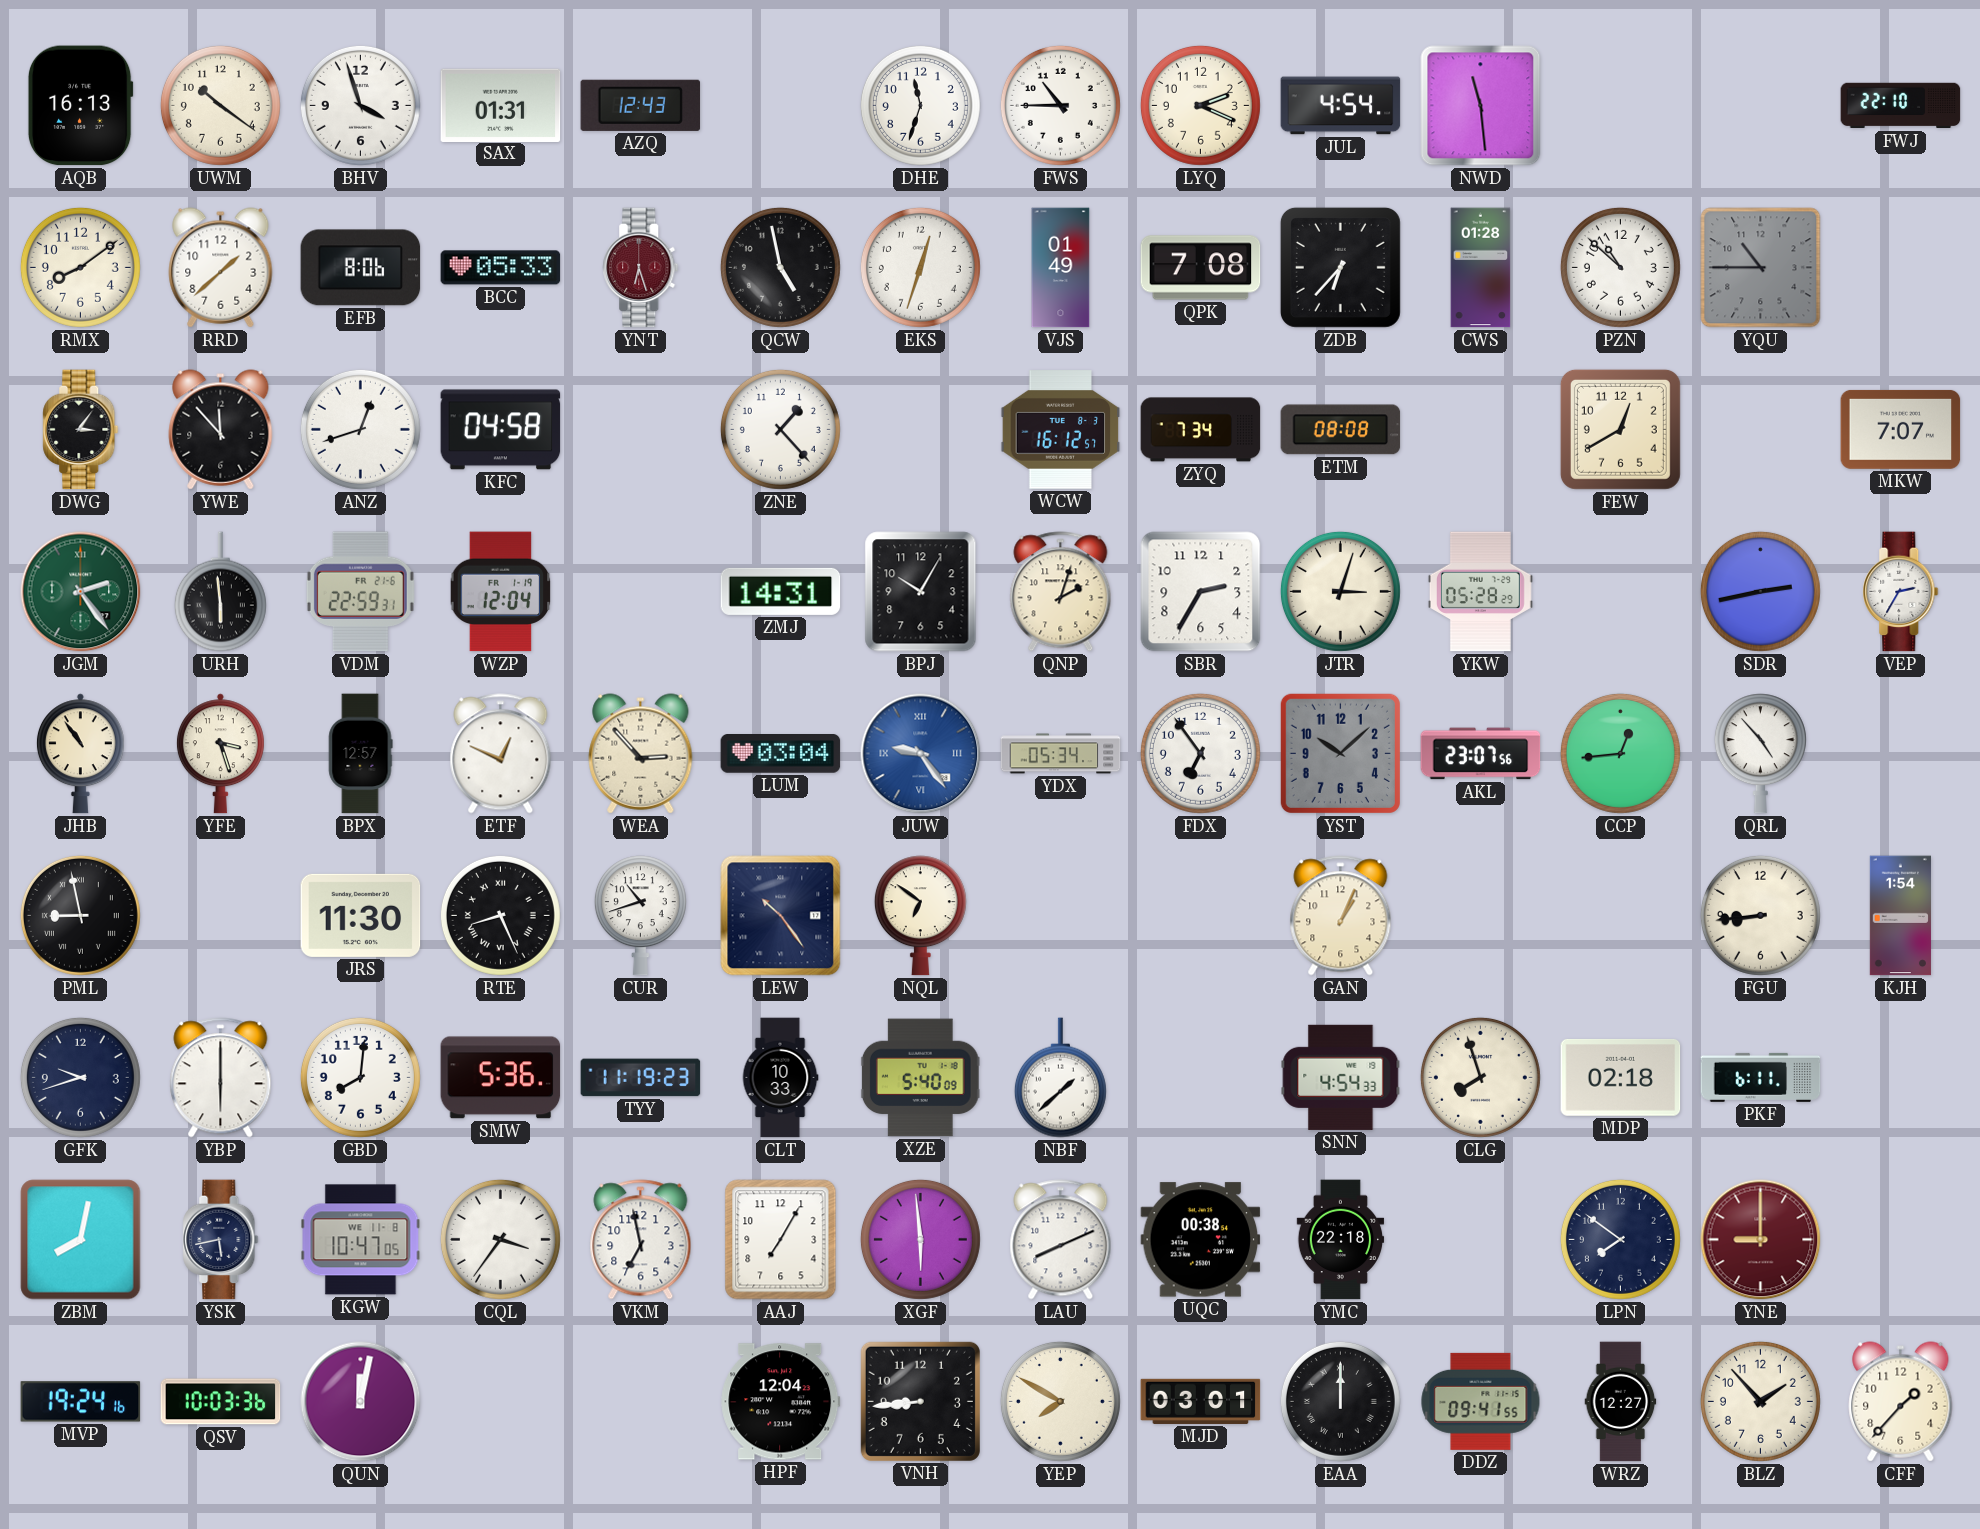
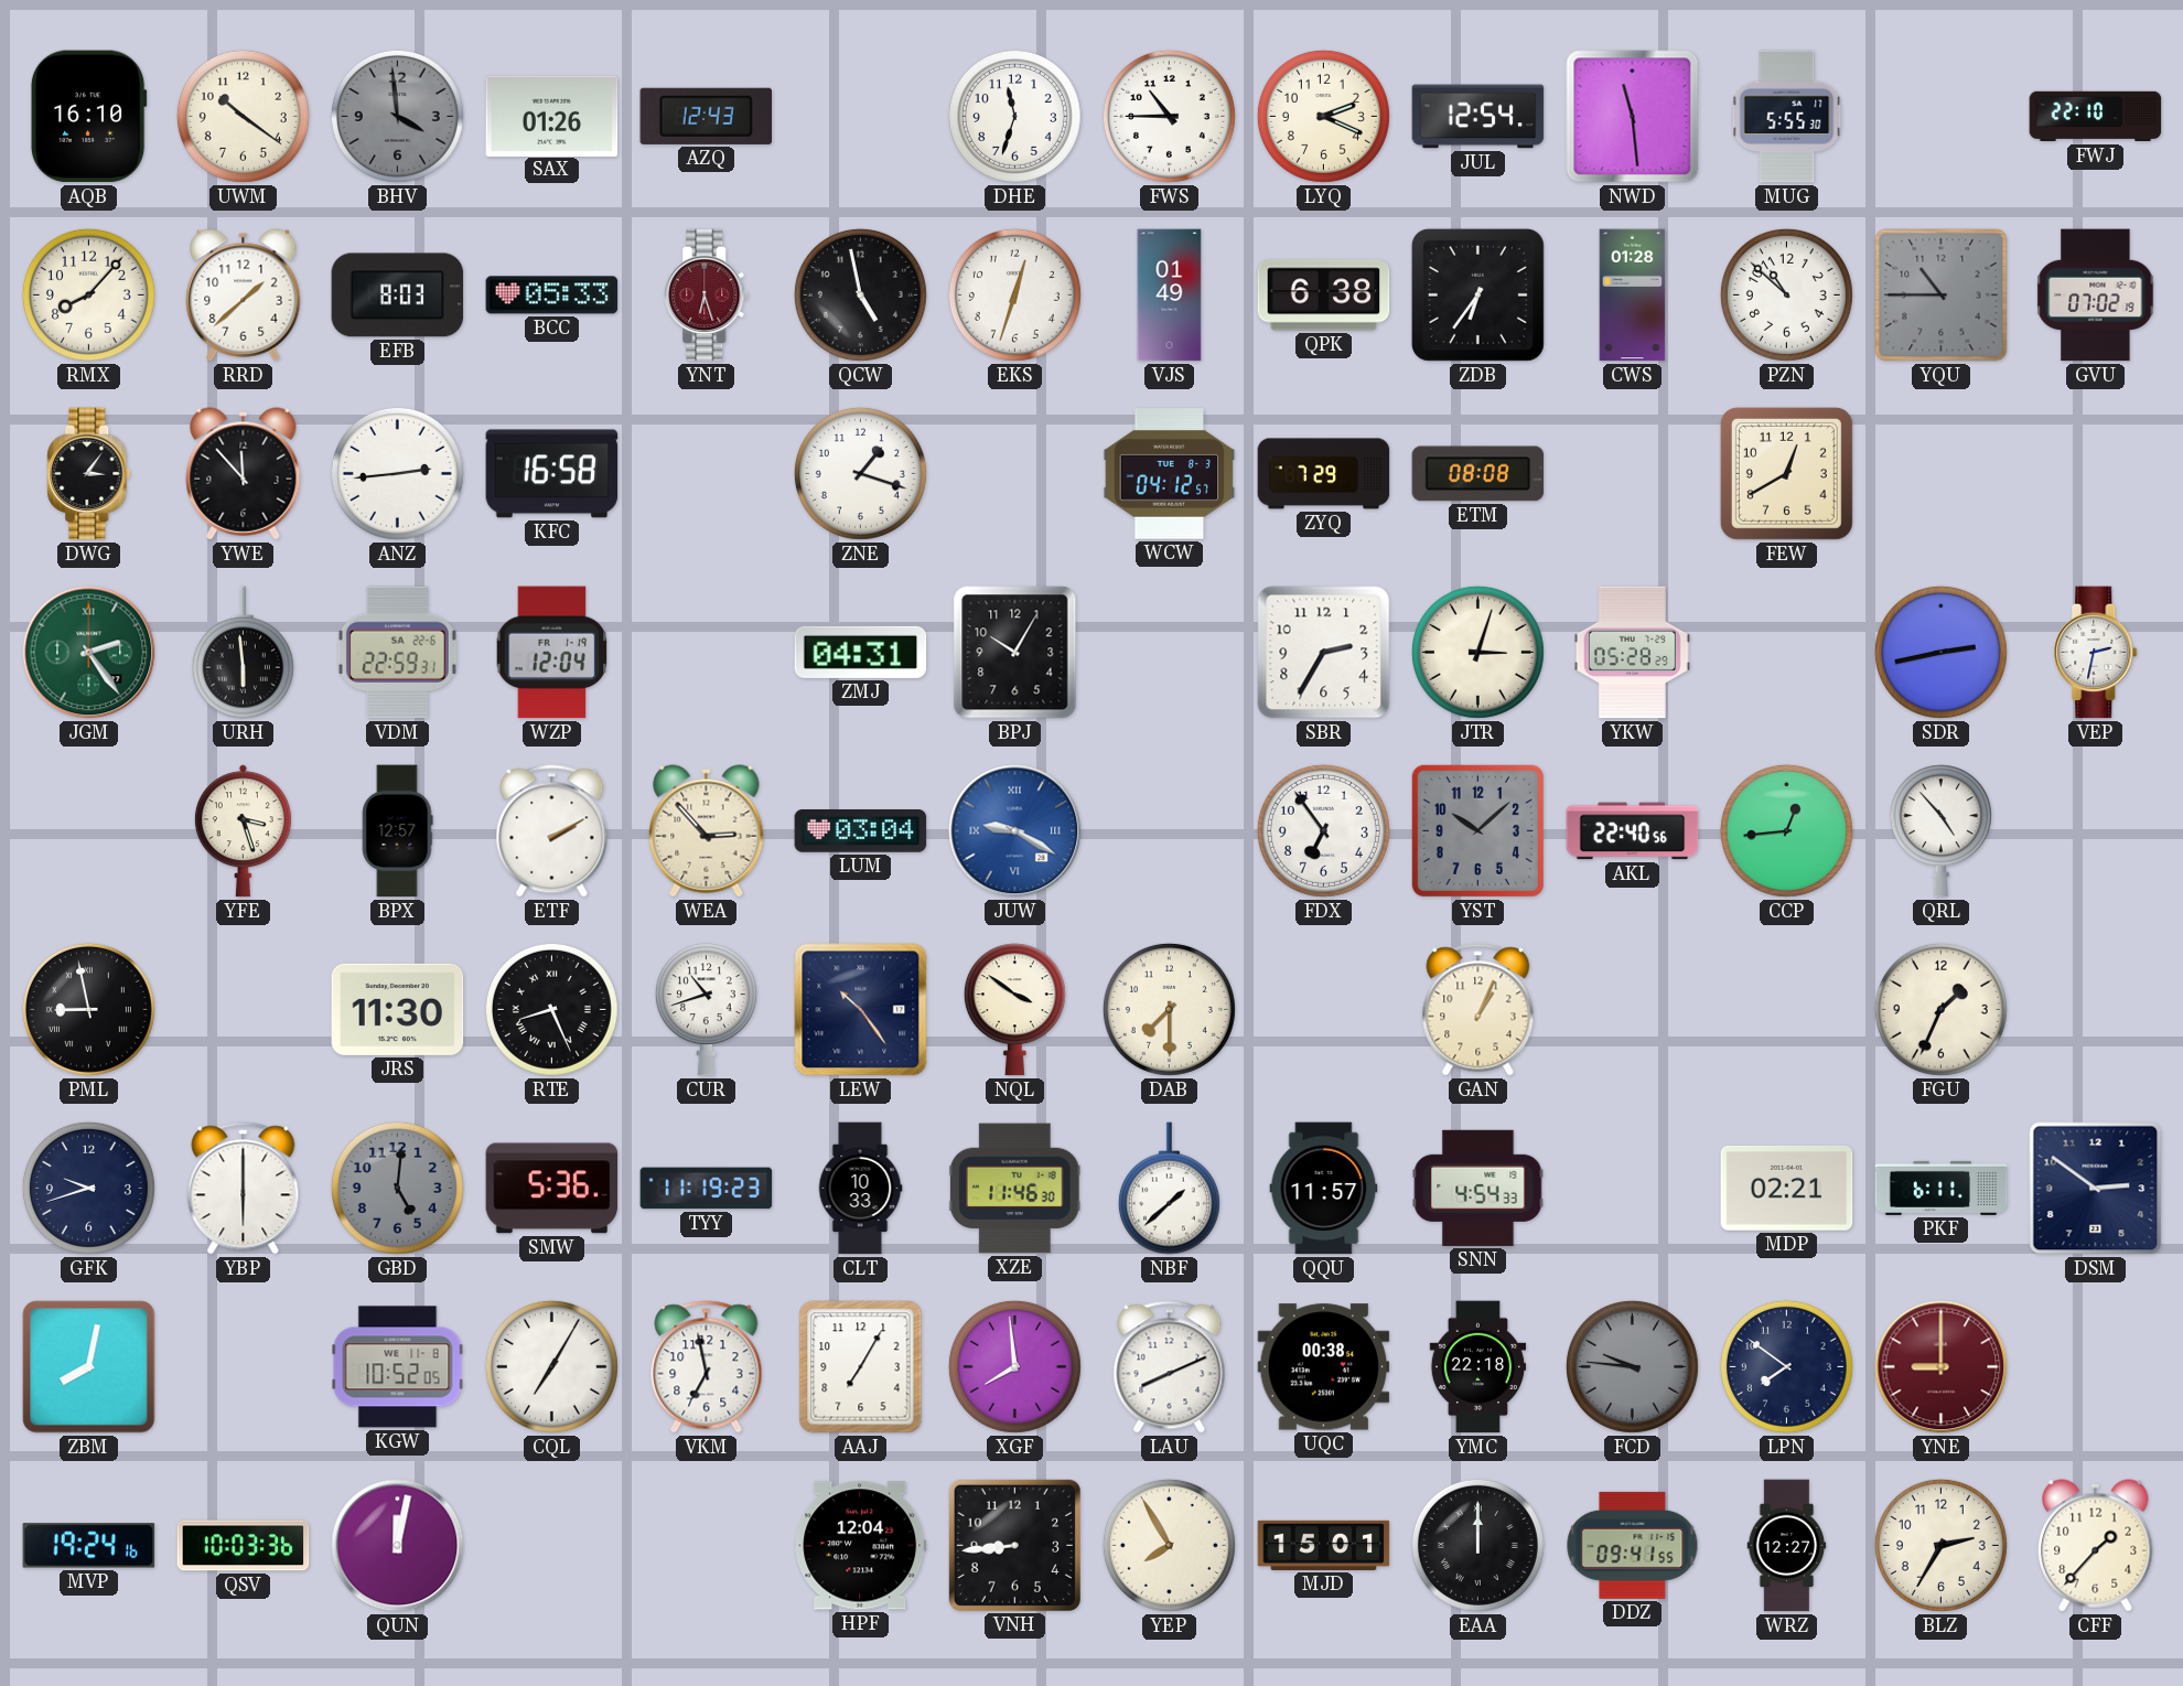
AQB: 16:13 -> 16:10
BHV: 3:57 -> 3:59
BHV dial: white -> grey
SAX: 01:31 -> 01:26
JUL: 4:54 -> 12:54
MUG: none -> 5:55
RMX: 8:09 -> 8:07
EFB: 8:06 -> 8:03
QPK: 7:08 -> 6:38
ZDB: 6:37 -> 6:36
GVU: none -> 07:02
ANZ: 12:42 -> 2:44
KFC: 04:58 -> 16:58
ZNE: 1:23 -> 1:18
WCW: 16:12 -> 04:12
ZYQ: 7:34 -> 7:29
MKW: 7:07 -> none
VDM date: FR 21-6 -> SA 22-6
ZMJ: 14:31 -> 04:31
QNP: 2:03 -> none
VEP: 2:35 -> 2:32
JHB: 10:54 -> none
ETF: 12:49 -> 2:10
JUW: 9:24 -> 9:20
YDX: 05:34 -> none
AKL: 23:07 -> 22:40
NQL: 6:51 -> 3:51
DAB: none -> 7:30
FGU: 8:44 -> 1:34
KJH: 1:54 -> none
GBD: 8:01 -> 5:01
GBD dial: white -> grey
XZE: 5:40 -> 11:46
QQU: none -> 11:57
CLG: 7:57 -> none
MDP: 02:18 -> 02:21
DSM: none -> 2:51
YSK: 5:43 -> none
KGW: 10:47 -> 10:52
CQL: 3:36 -> 7:05
XGF: 5:59 -> 7:59
FCD: none -> 9:46
YEP: 7:50 -> 7:55
MJD: 03:01 -> 15:01
BLZ: 1:53 -> 2:35
